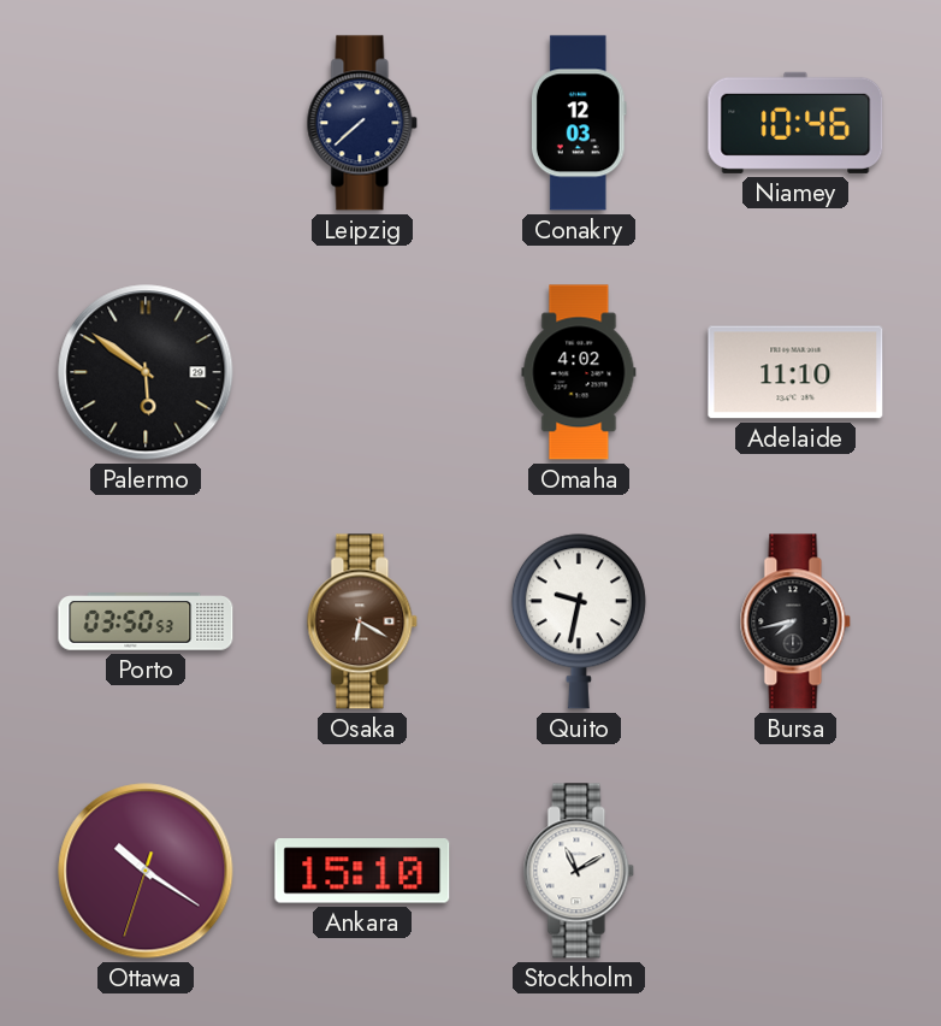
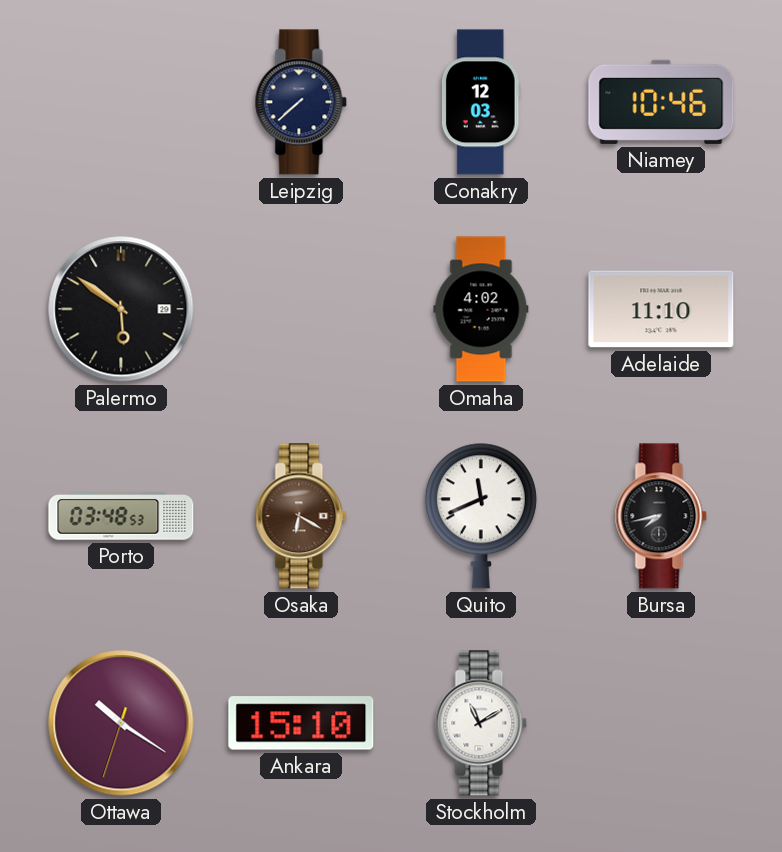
Porto: 03:50 -> 03:48
Quito: 9:32 -> 11:41
